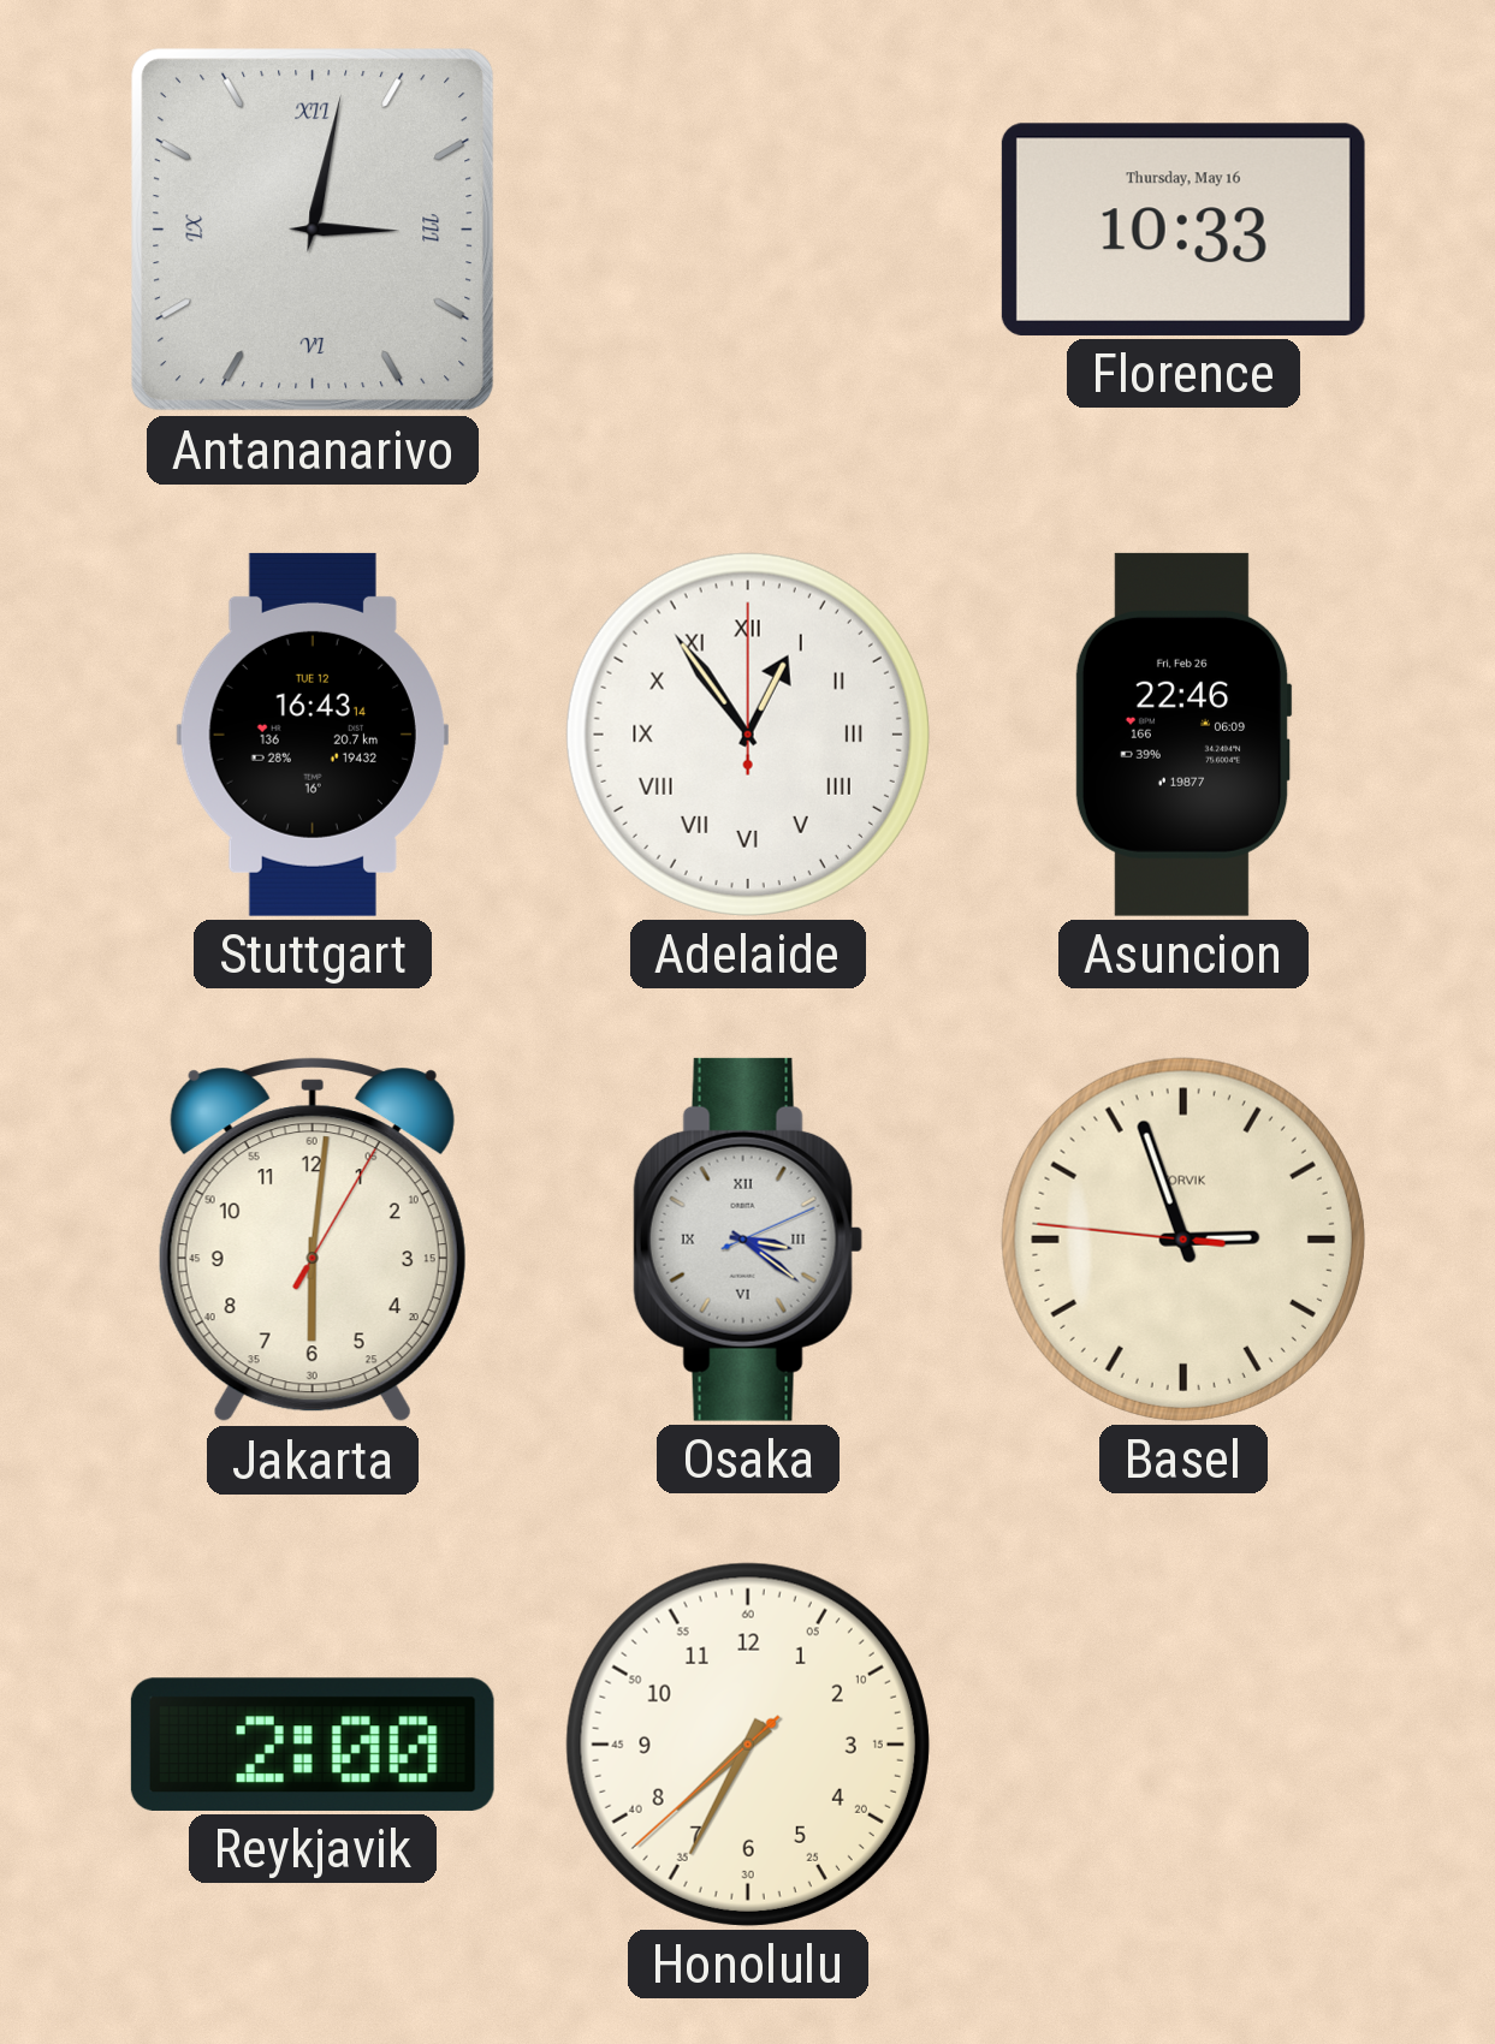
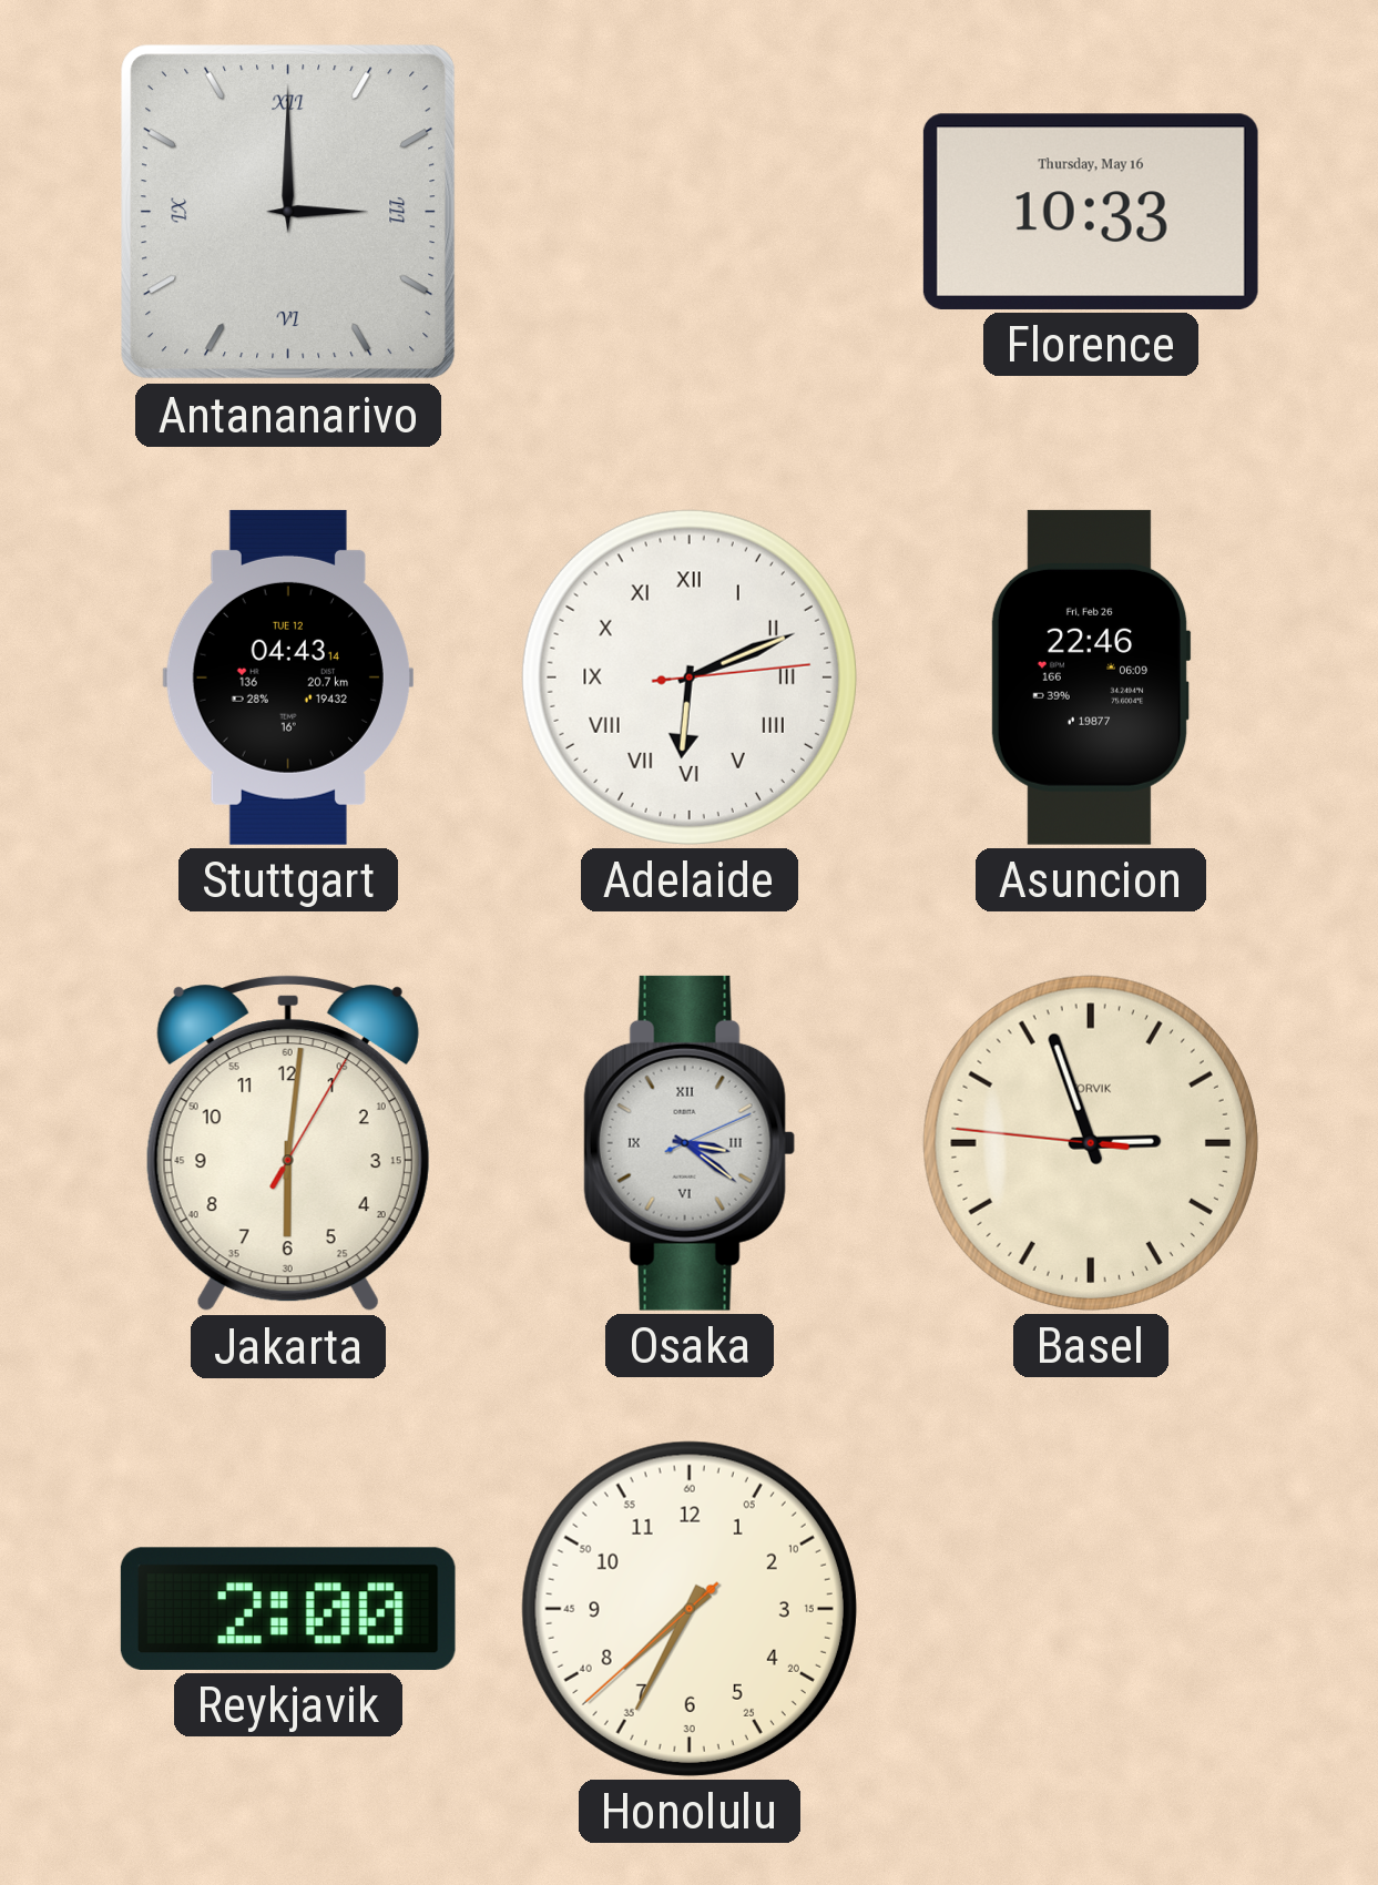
Antananarivo: 3:02 -> 3:00
Stuttgart: 16:43 -> 04:43
Adelaide: 12:54 -> 6:11
